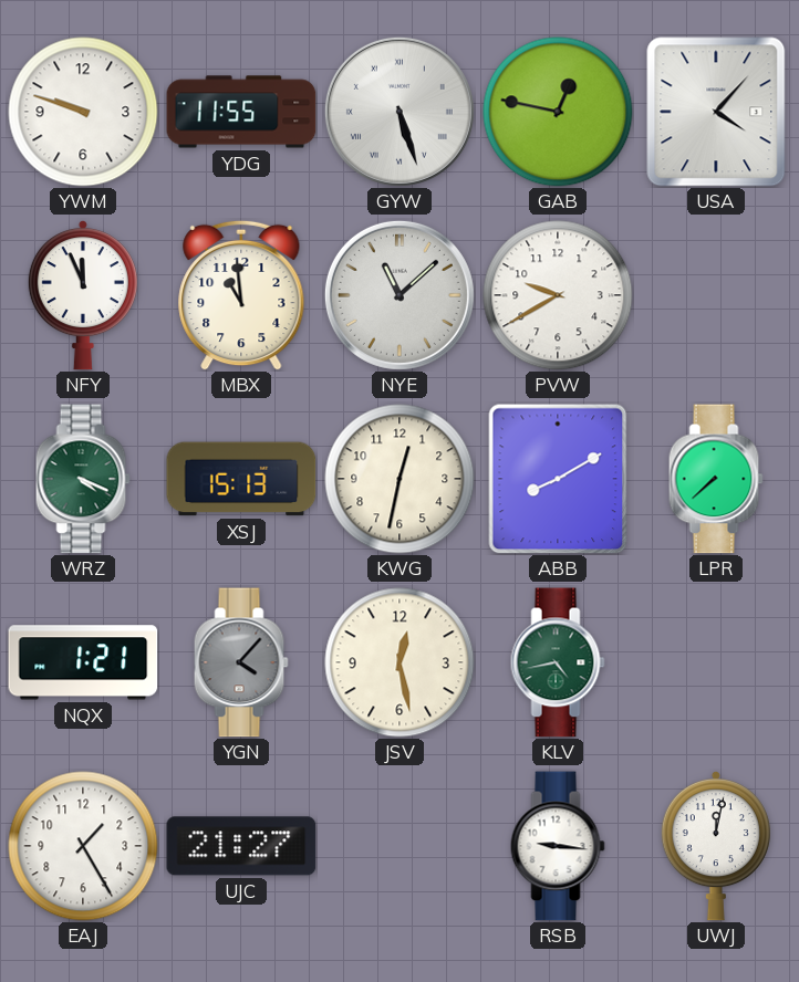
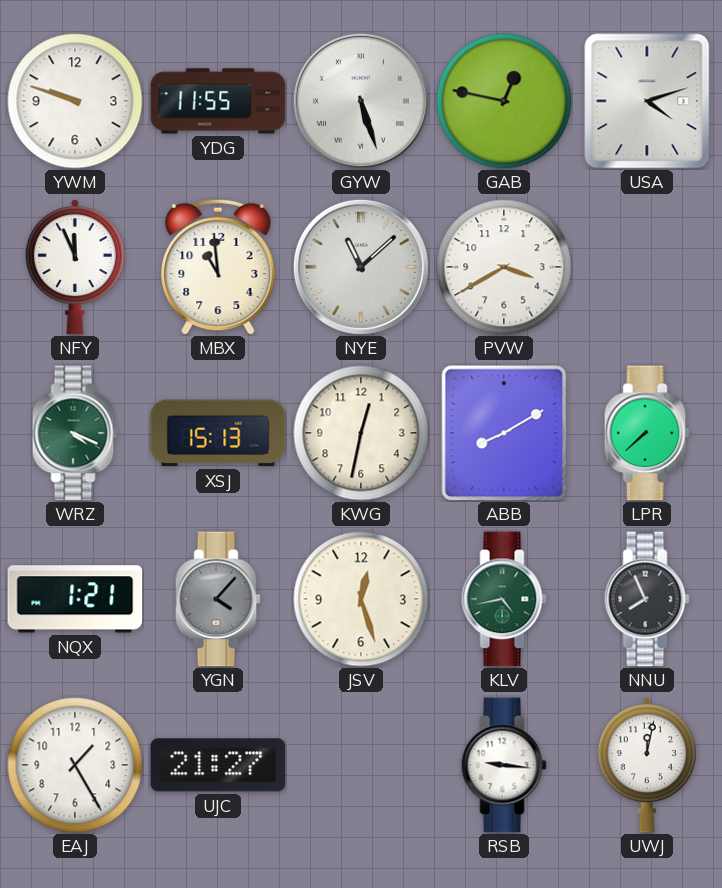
USA: 4:07 -> 4:12
PVW: 9:40 -> 3:40
JSV: 12:28 -> 12:27
NNU: none -> 7:56
